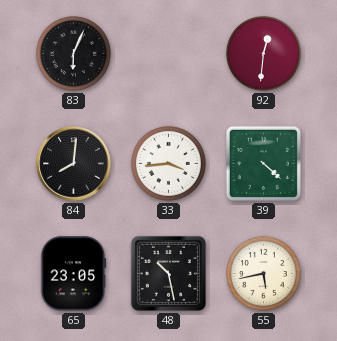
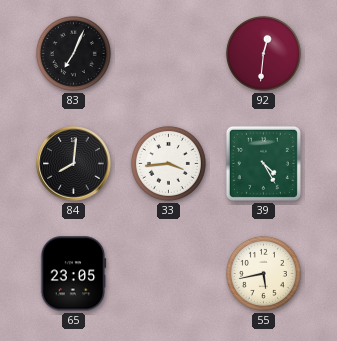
83: 6:04 -> 7:04
39: 4:22 -> 4:25
48: 10:28 -> none
